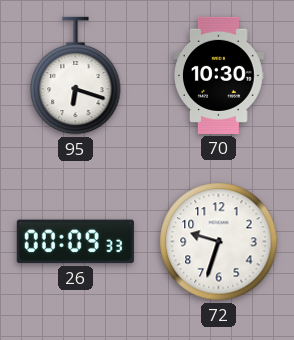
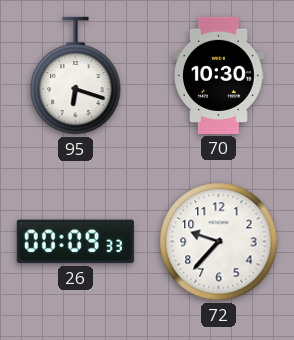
72: 9:33 -> 9:37
